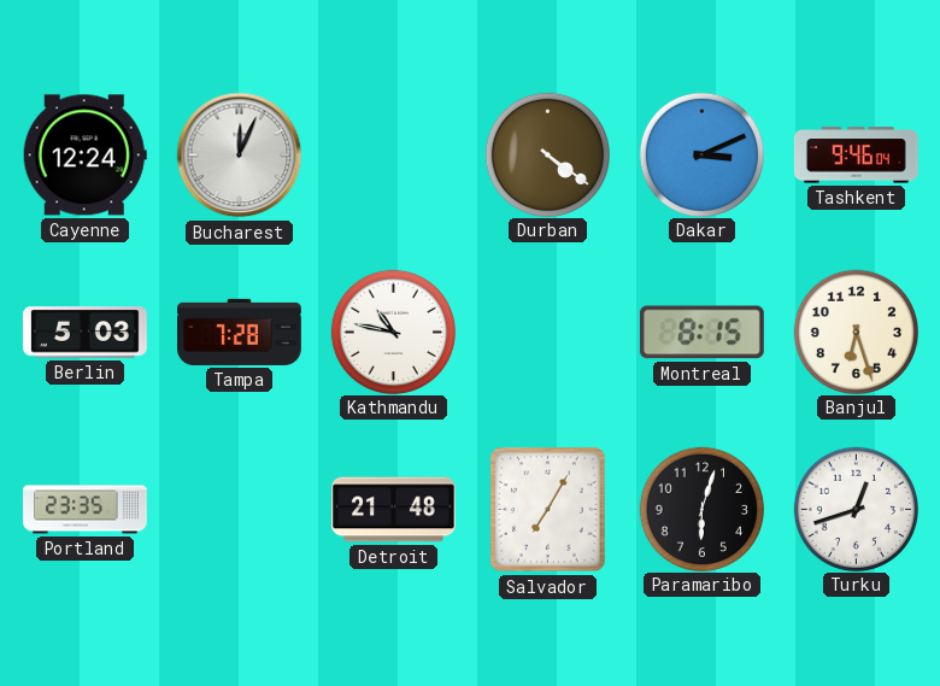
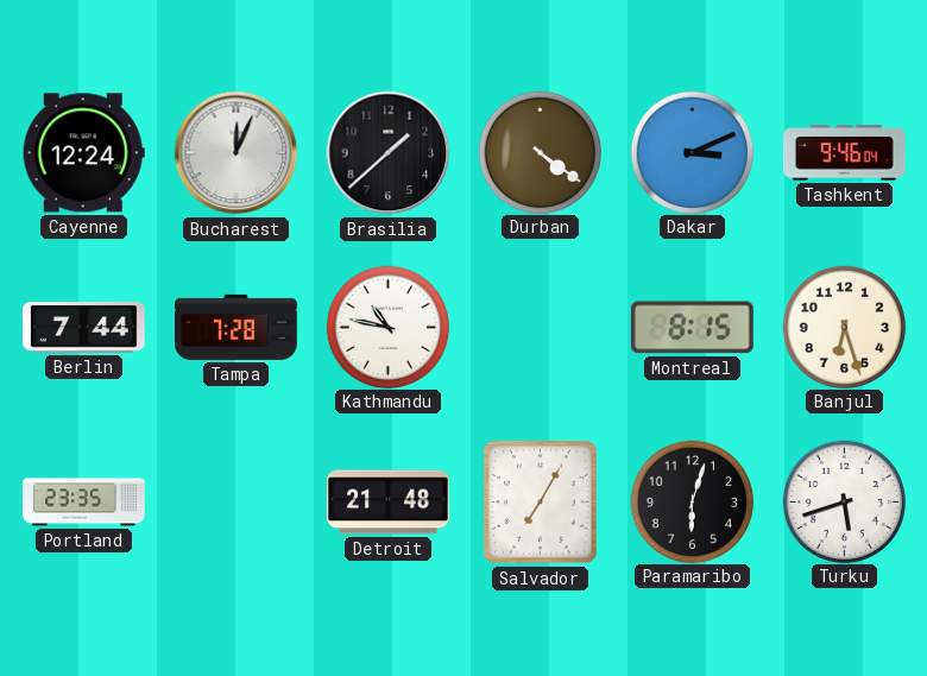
Brasilia: none -> 1:38
Berlin: 5:03 -> 7:44
Turku: 12:42 -> 5:42
